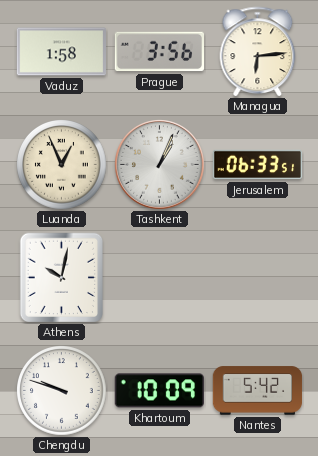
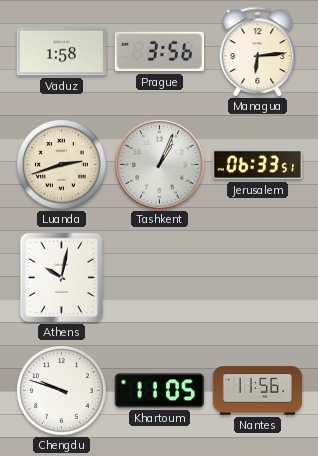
Luanda: 12:56 -> 2:42
Khartoum: 10:09 -> 11:05
Nantes: 5:42 -> 11:56
